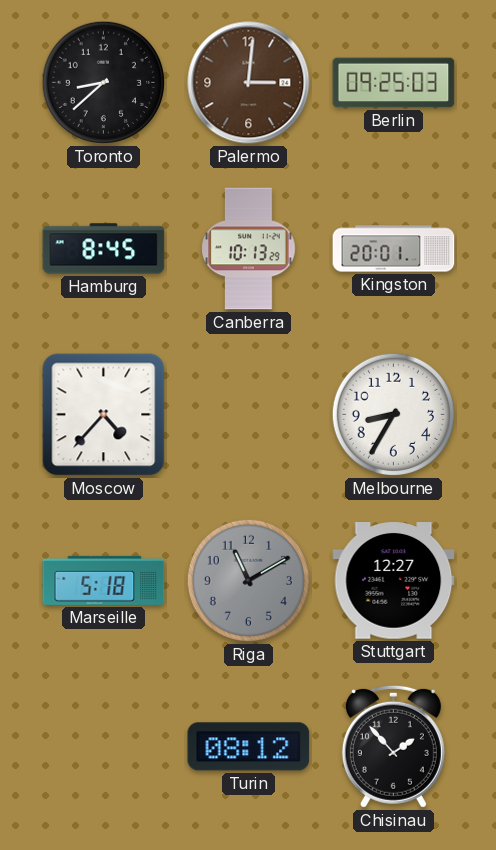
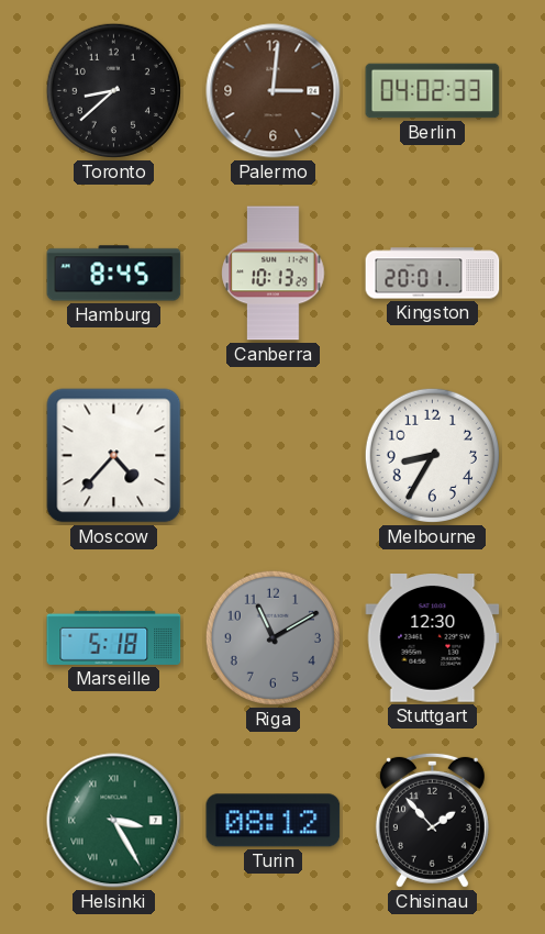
Berlin: 09:25 -> 04:02
Stuttgart: 12:27 -> 12:30
Helsinki: none -> 3:25
